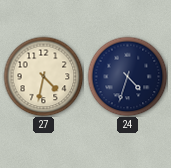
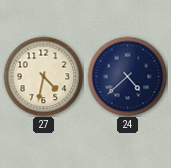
24: 4:33 -> 4:38
